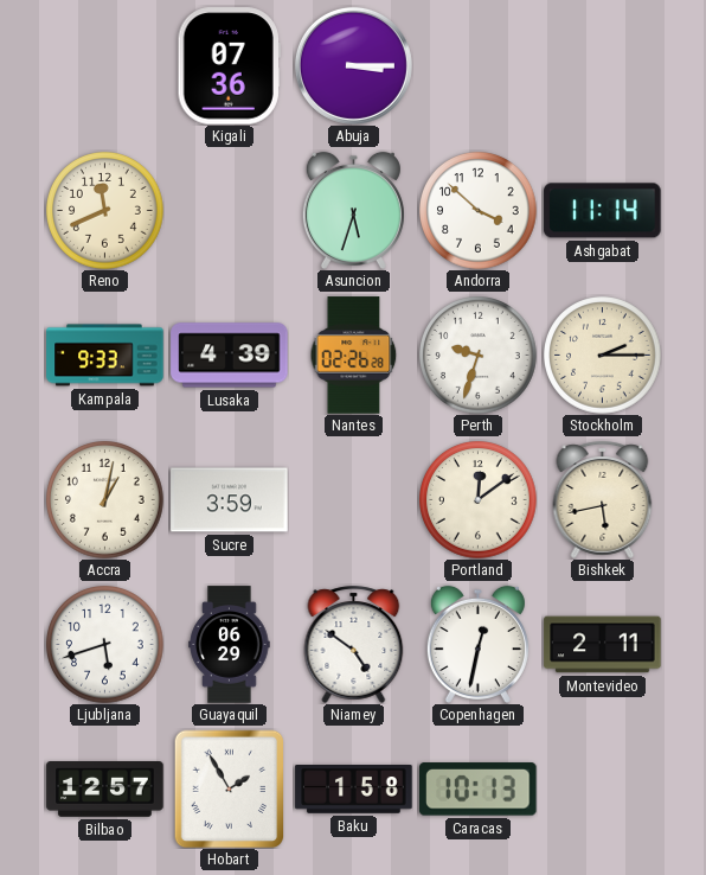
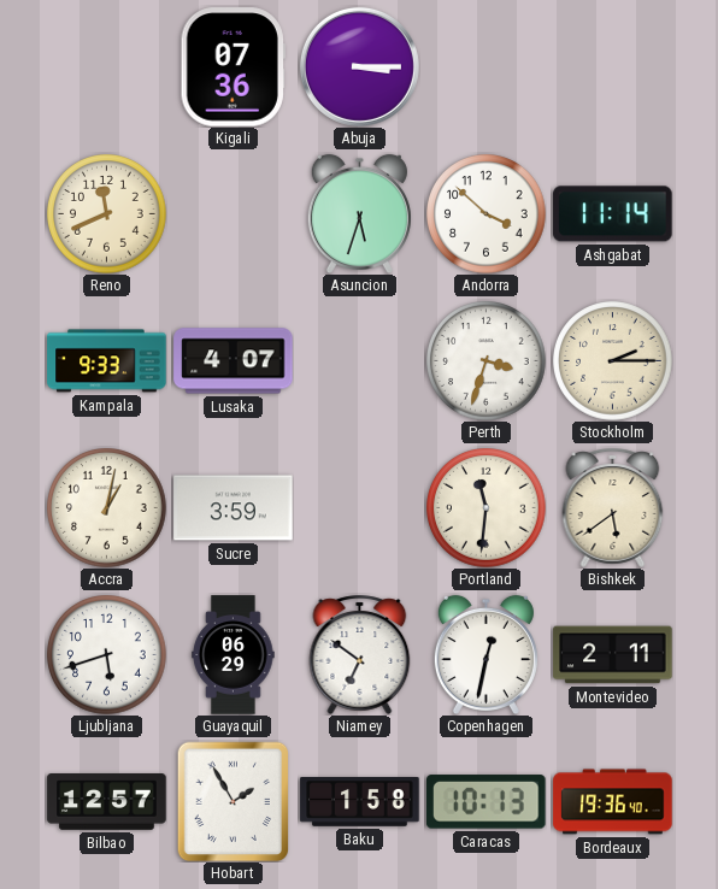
Lusaka: 4:39 -> 4:07
Nantes: 02:26 -> none
Perth: 9:33 -> 3:33
Portland: 12:09 -> 11:31
Bishkek: 5:43 -> 5:39
Niamey: 4:51 -> 6:51
Bordeaux: none -> 19:36
